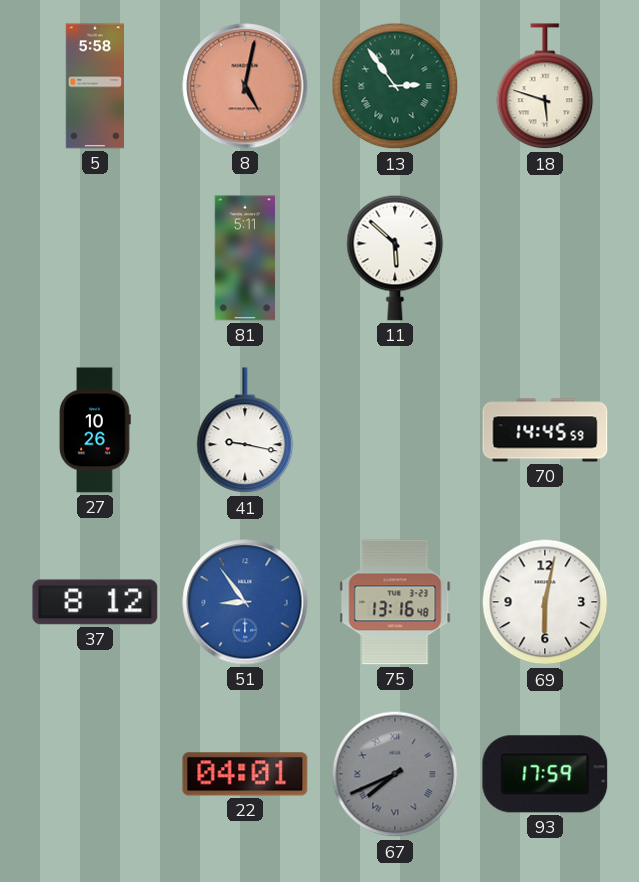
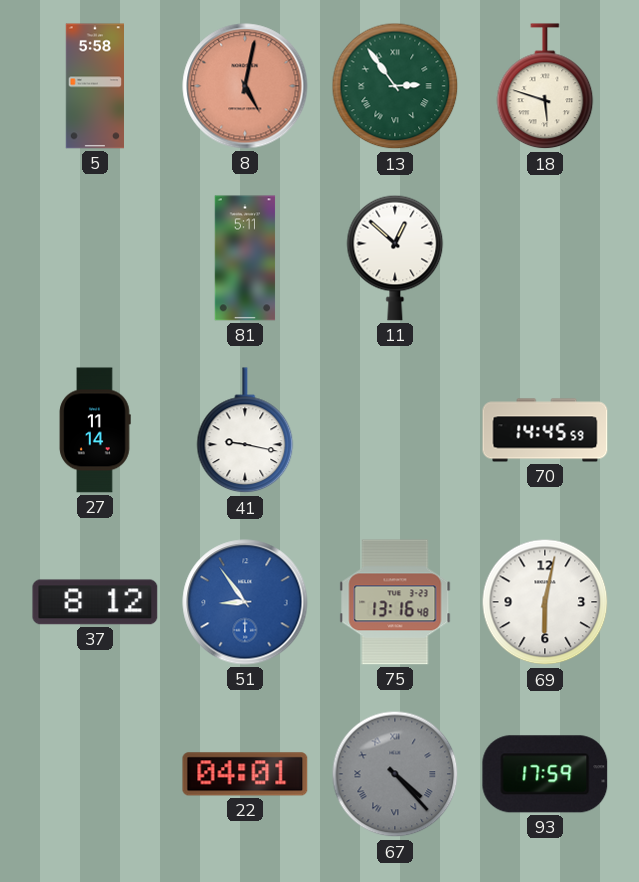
11: 5:52 -> 12:52
27: 10:26 -> 11:14
67: 7:41 -> 4:23
